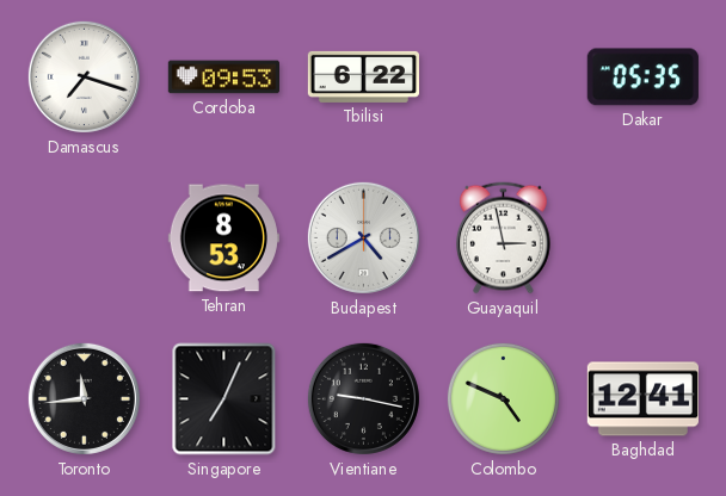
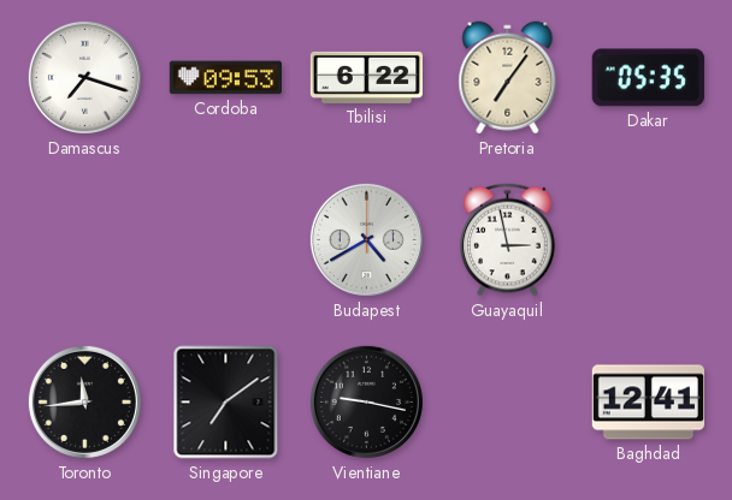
Pretoria: none -> 7:06
Tehran: 8:53 -> none
Singapore: 7:04 -> 7:09
Colombo: 4:49 -> none
